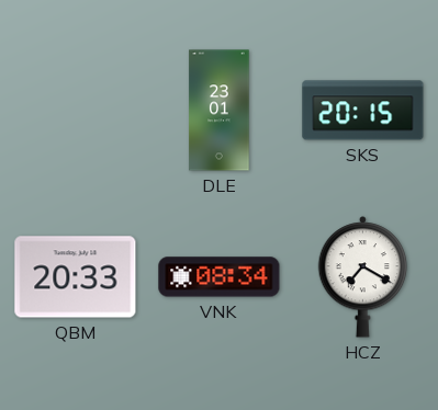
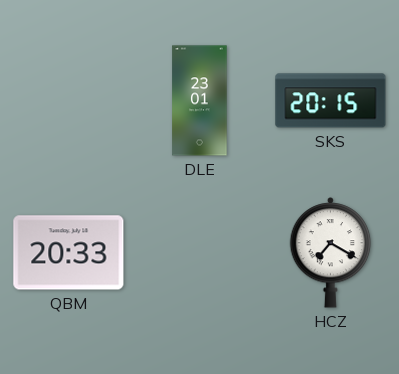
VNK: 08:34 -> none
